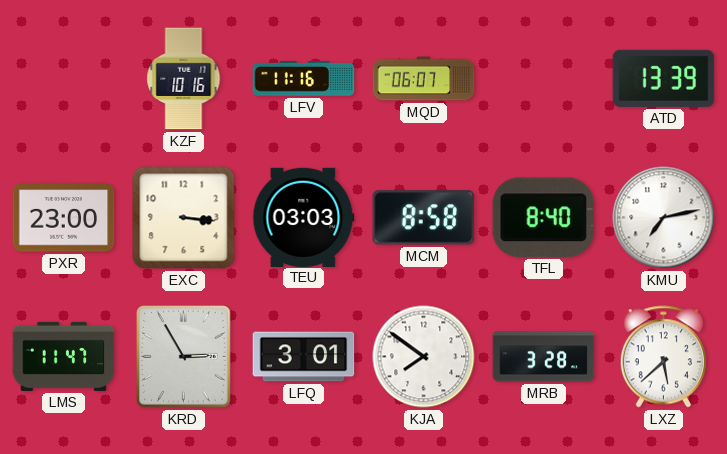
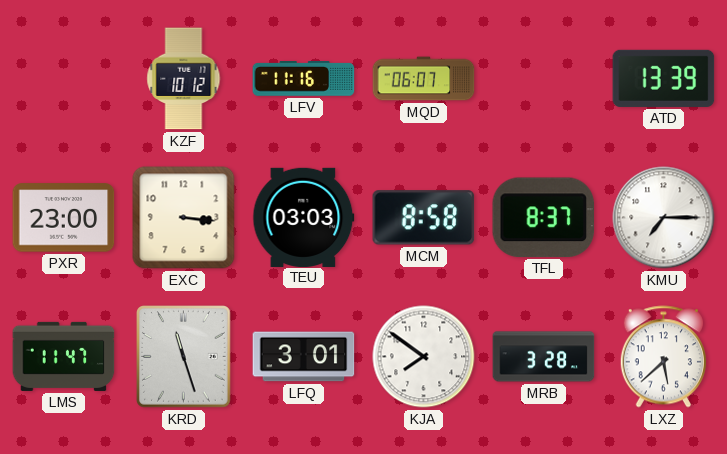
KZF: 10:16 -> 10:12
TFL: 8:40 -> 8:37
KMU: 7:13 -> 7:15
KRD: 2:55 -> 11:27
